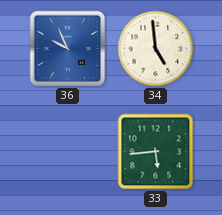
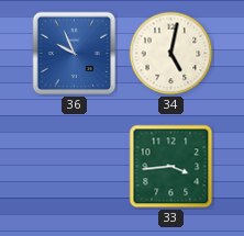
34: 4:59 -> 5:02
33: 5:44 -> 3:44
